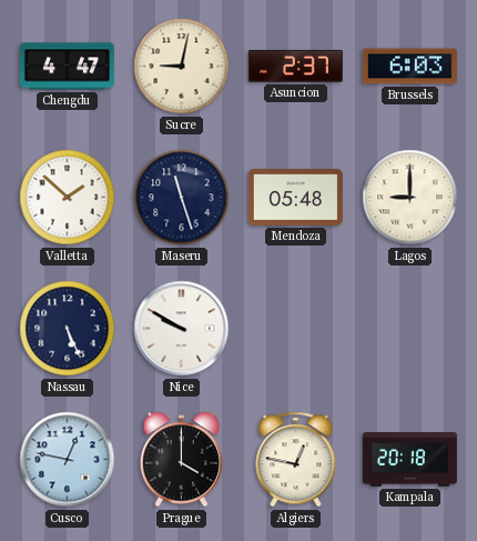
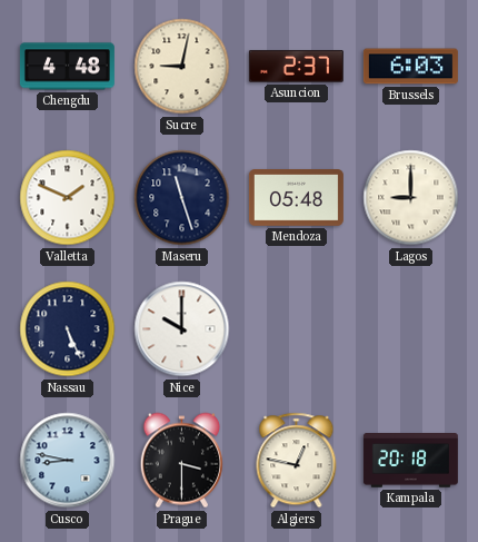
Chengdu: 4:47 -> 4:48
Valletta: 1:52 -> 1:49
Nice: 9:50 -> 10:00
Cusco: 12:47 -> 8:47
Prague: 4:00 -> 3:30
